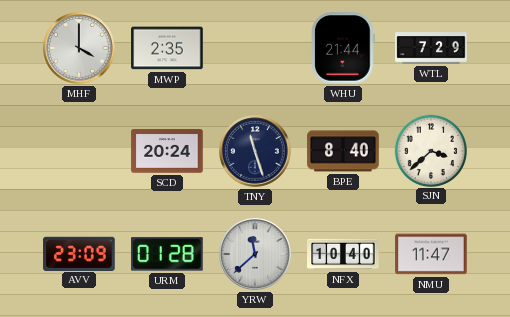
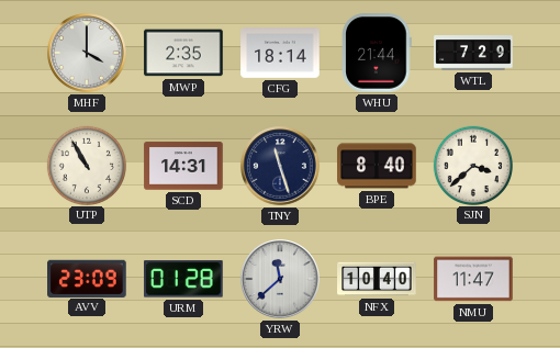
CFG: none -> 18:14
UTP: none -> 10:55
SCD: 20:24 -> 14:31
